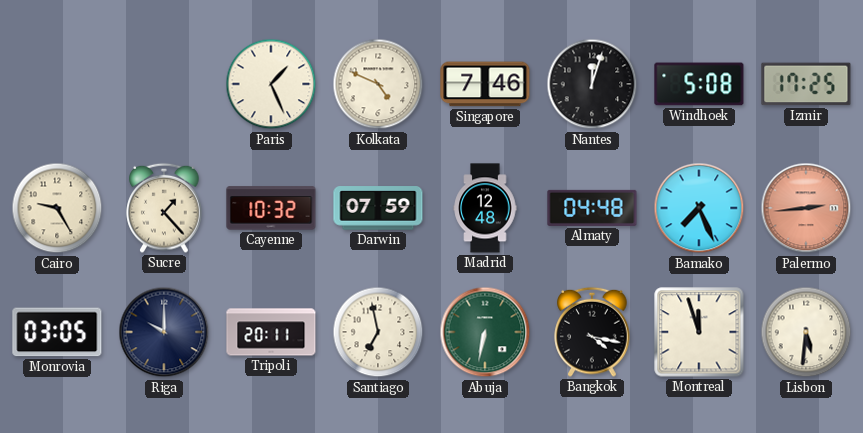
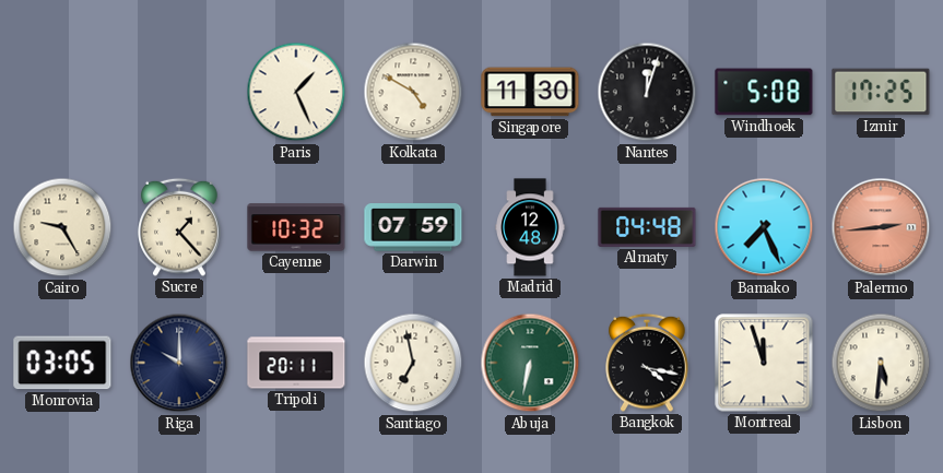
Kolkata: 4:49 -> 4:50
Singapore: 7:46 -> 11:30
